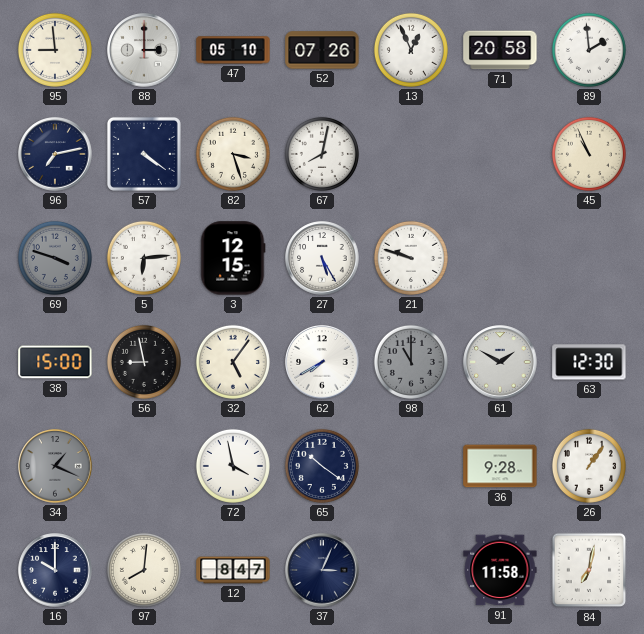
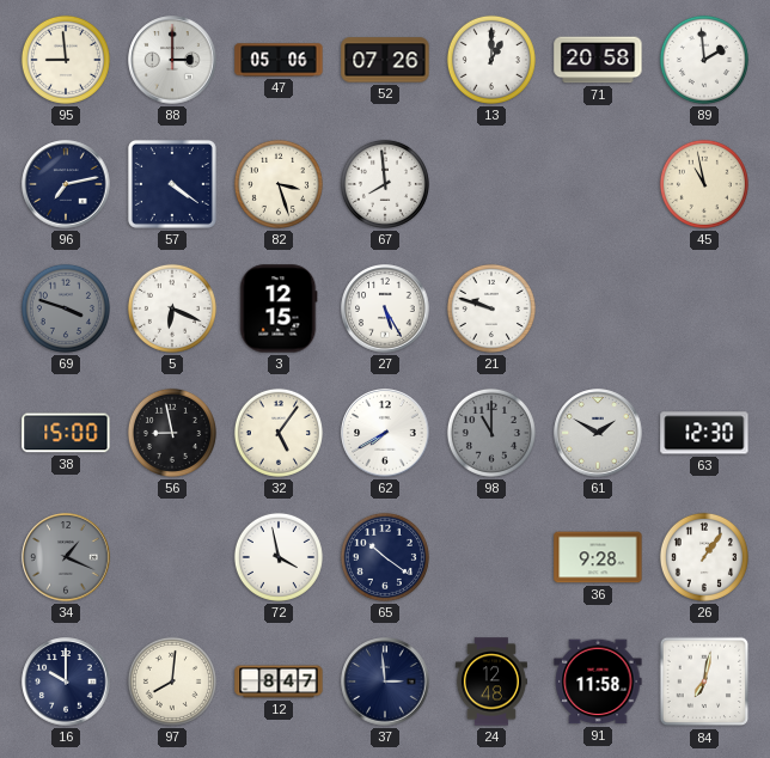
47: 05:10 -> 05:06
13: 12:56 -> 1:00
67: 8:02 -> 7:59
45: 10:56 -> 10:58
5: 6:14 -> 6:19
37: 3:04 -> 2:59
24: none -> 12:48
